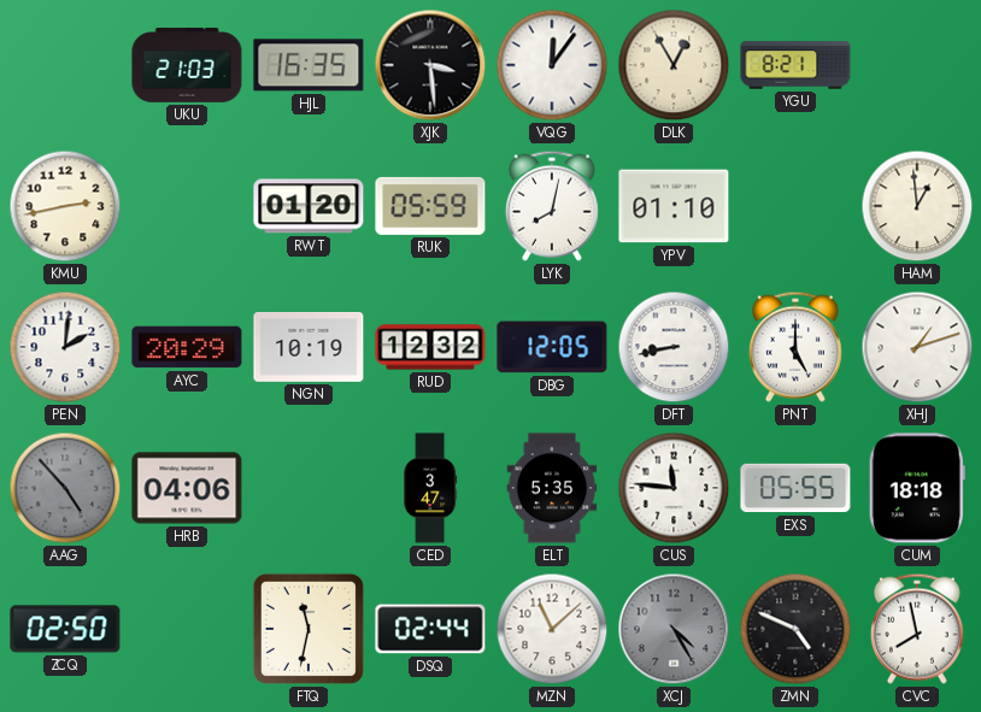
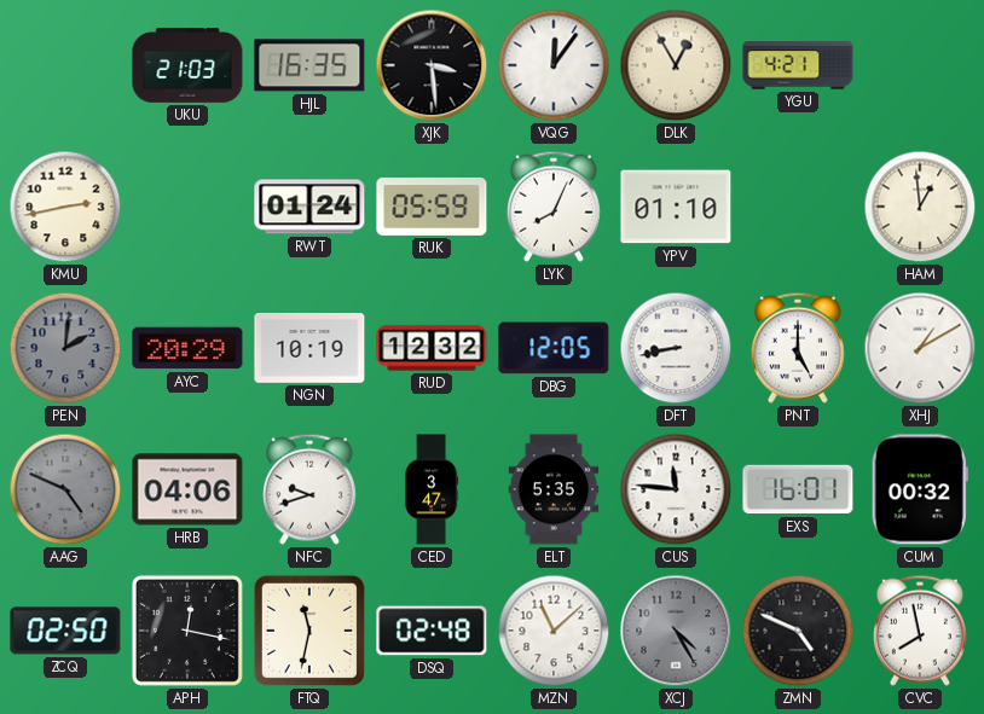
YGU: 8:21 -> 4:21
RWT: 01:20 -> 01:24
LYK: 8:02 -> 8:04
PEN dial: white -> grey
XHJ: 1:12 -> 1:10
AAG: 4:53 -> 4:49
NFC: none -> 9:42
EXS: 05:55 -> 16:01
CUM: 18:18 -> 00:32
APH: none -> 12:17
DSQ: 02:44 -> 02:48
